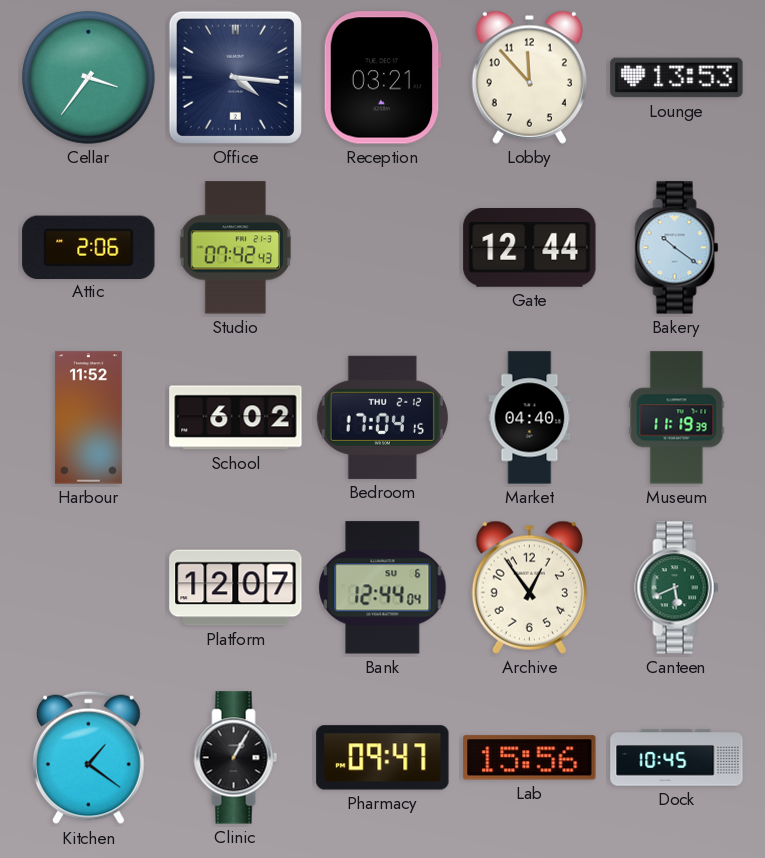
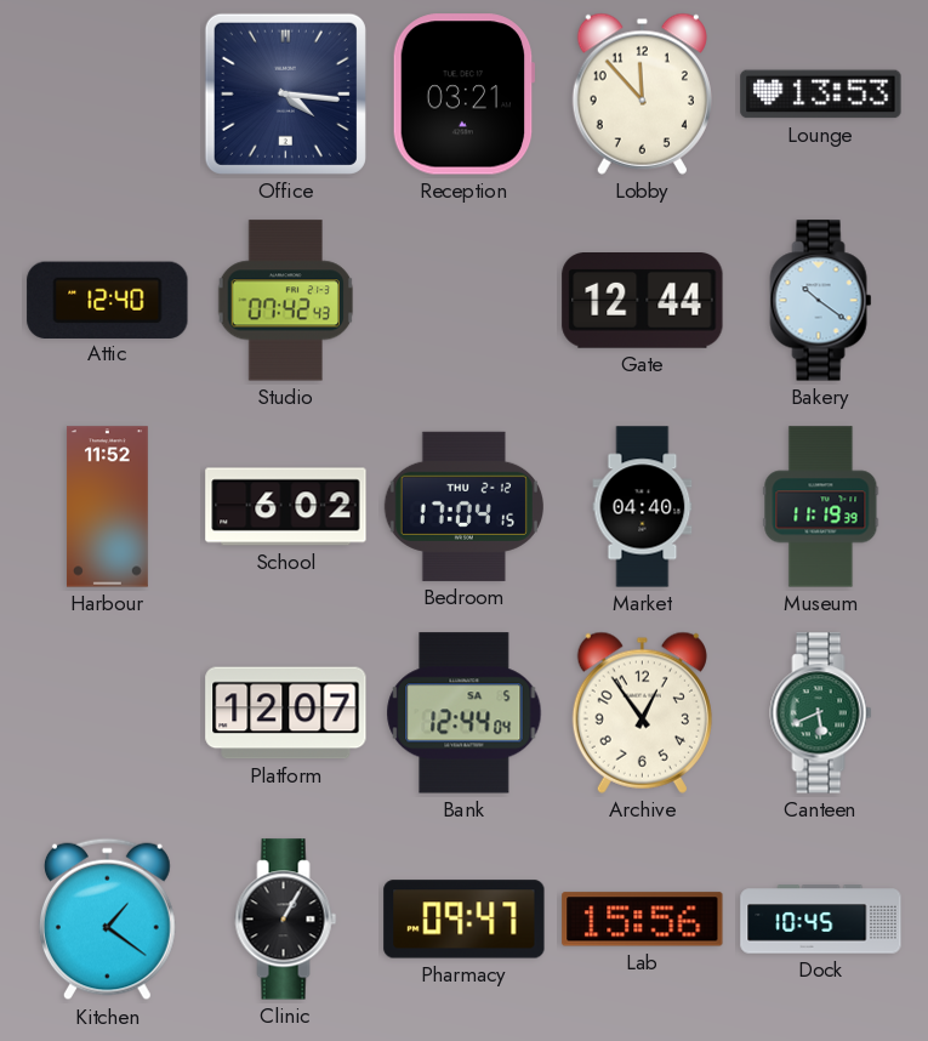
Cellar: 3:36 -> none
Attic: 2:06 -> 12:40
Bank date: SU 6 -> SA 5
